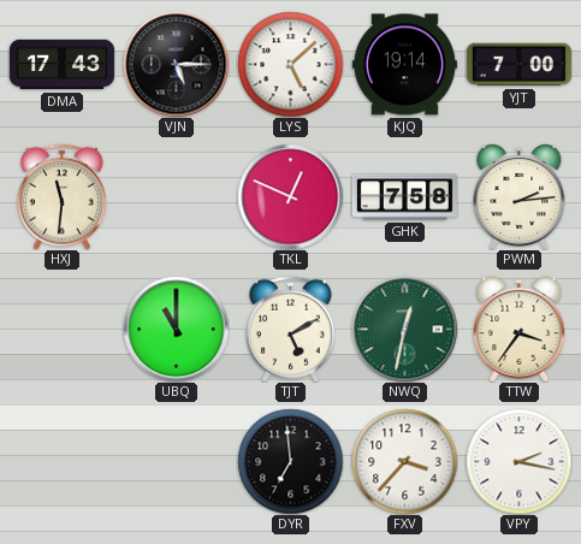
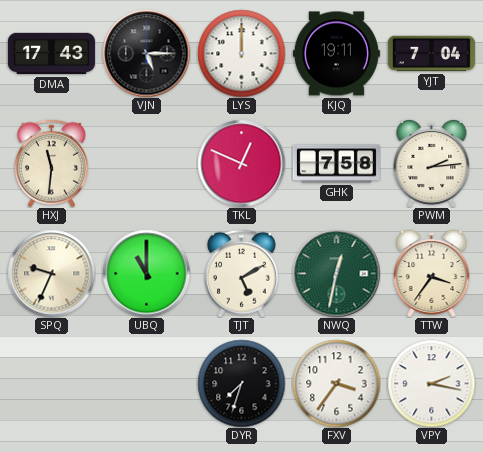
LYS: 5:08 -> 12:00
KJQ: 19:14 -> 19:11
YJT: 7:00 -> 7:04
SPQ: none -> 9:34
DYR: 6:59 -> 7:33
FXV: 3:37 -> 3:36
